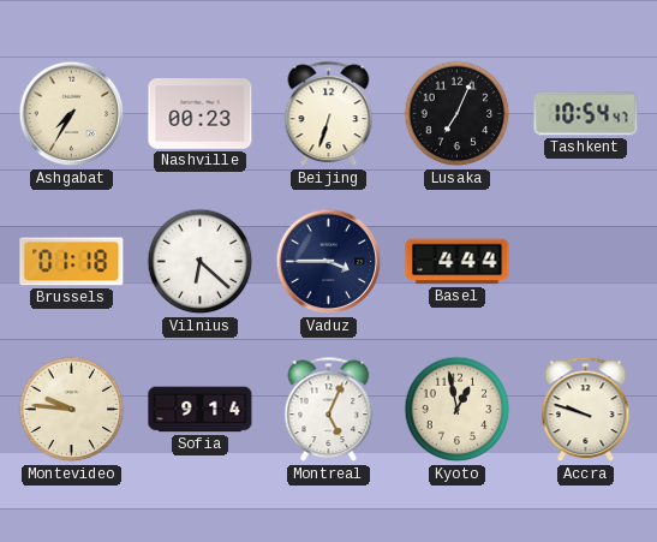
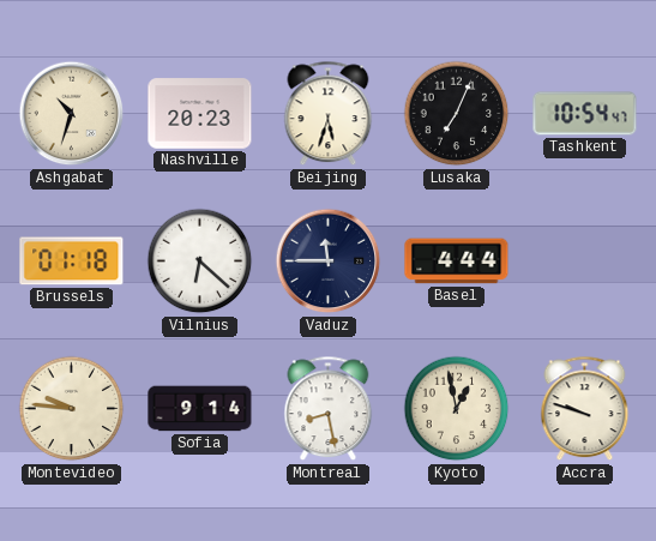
Ashgabat: 7:35 -> 10:33
Nashville: 00:23 -> 20:23
Beijing: 6:33 -> 5:33
Vaduz: 3:45 -> 11:45
Montreal: 5:04 -> 8:28
